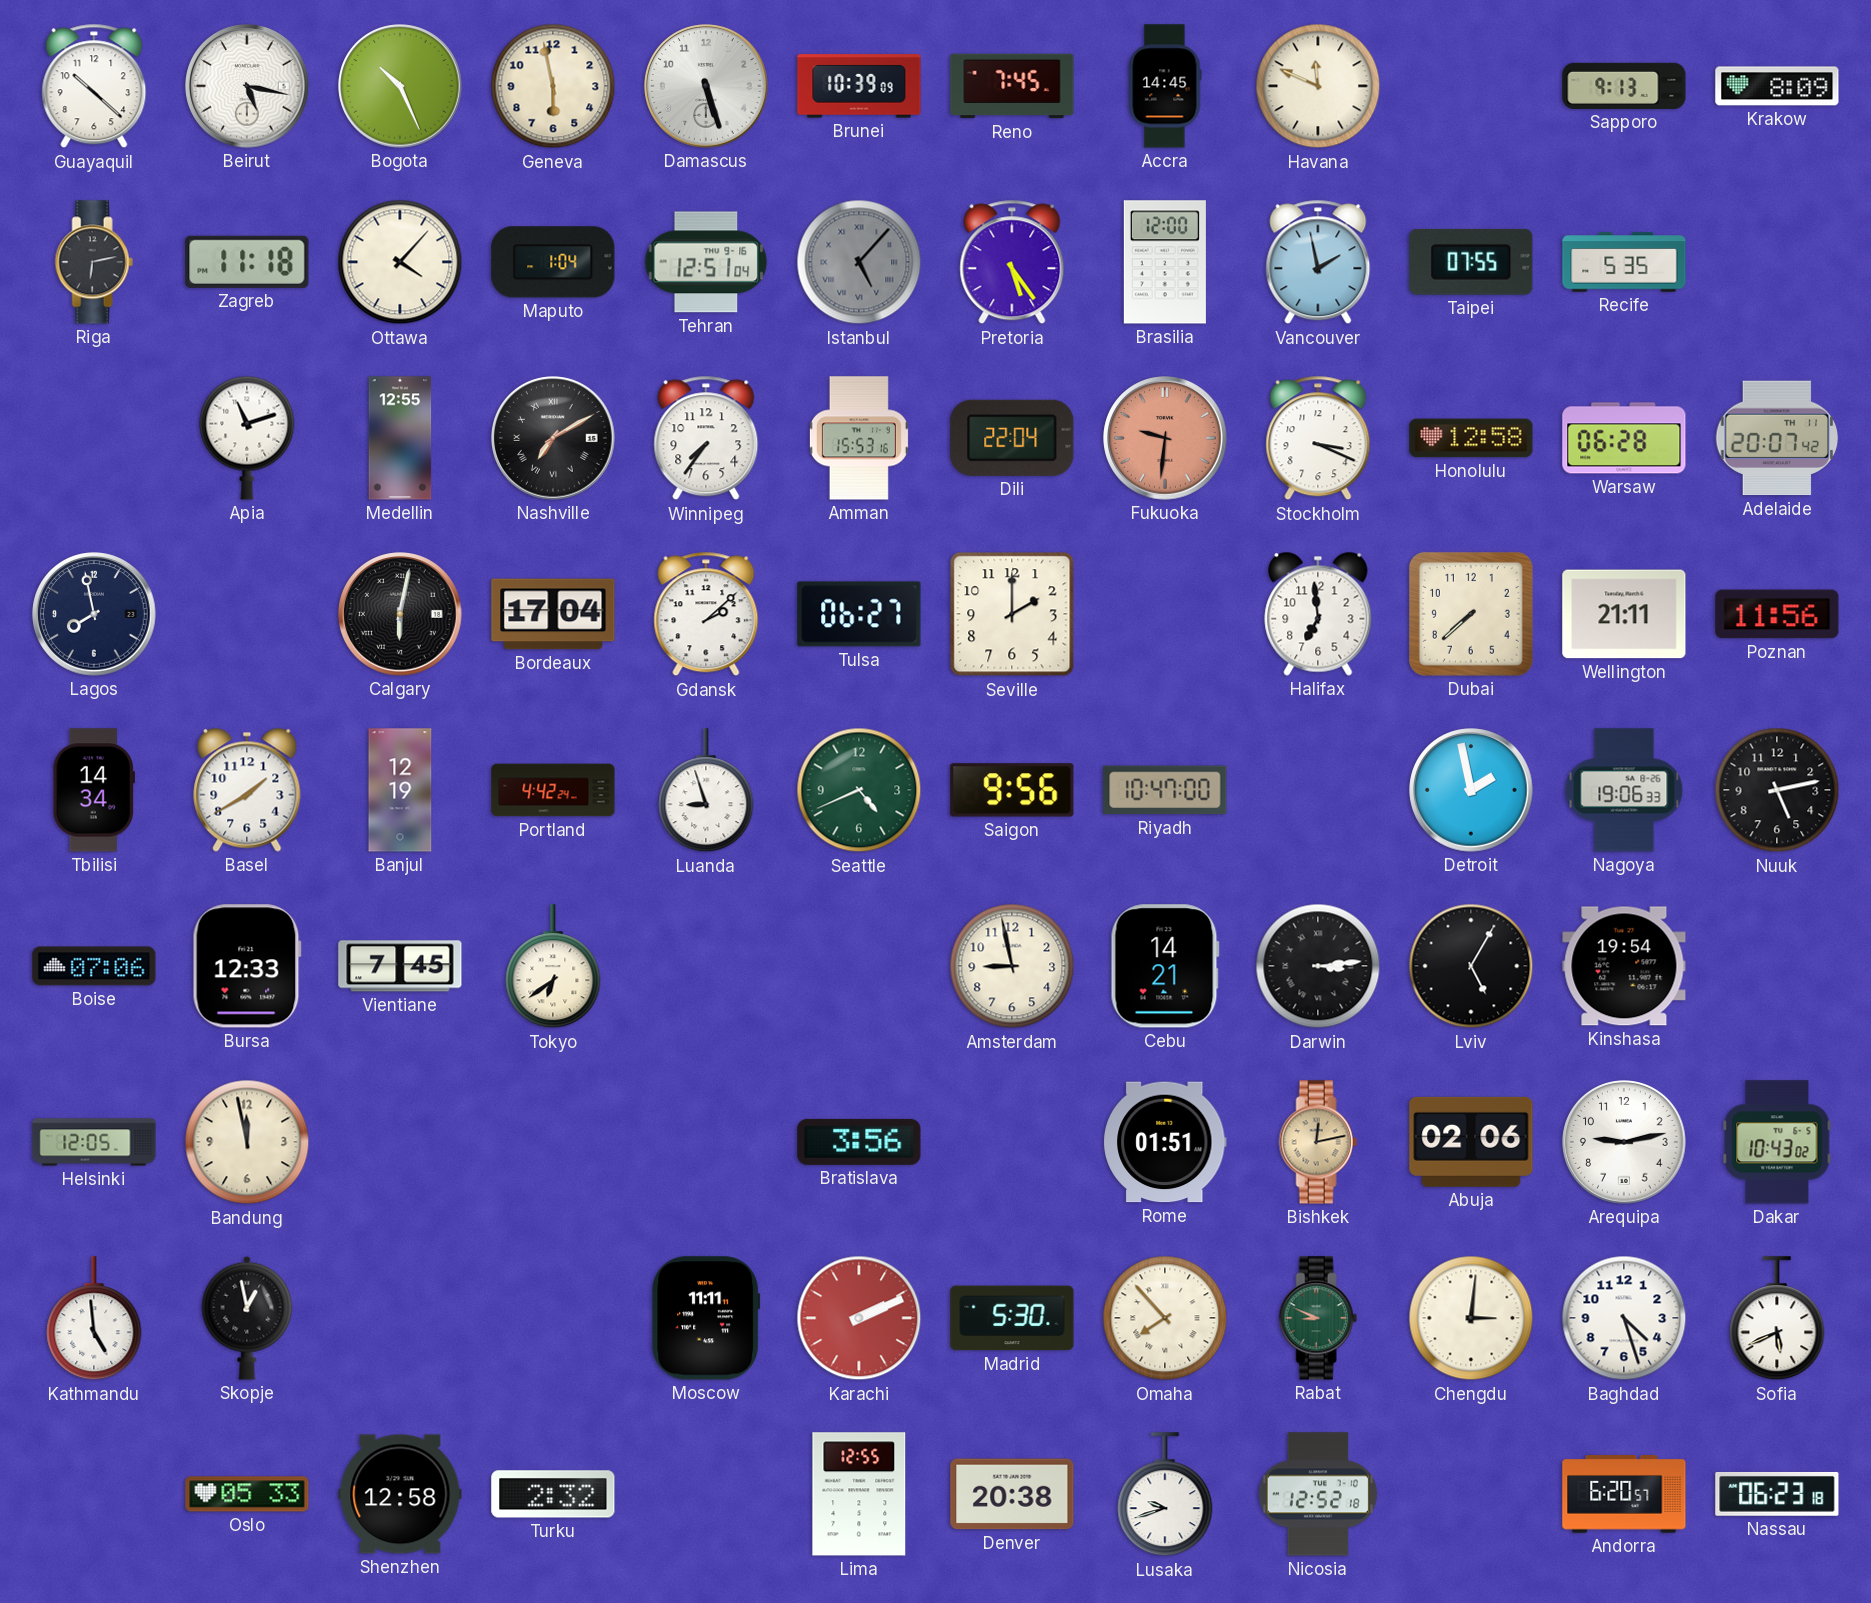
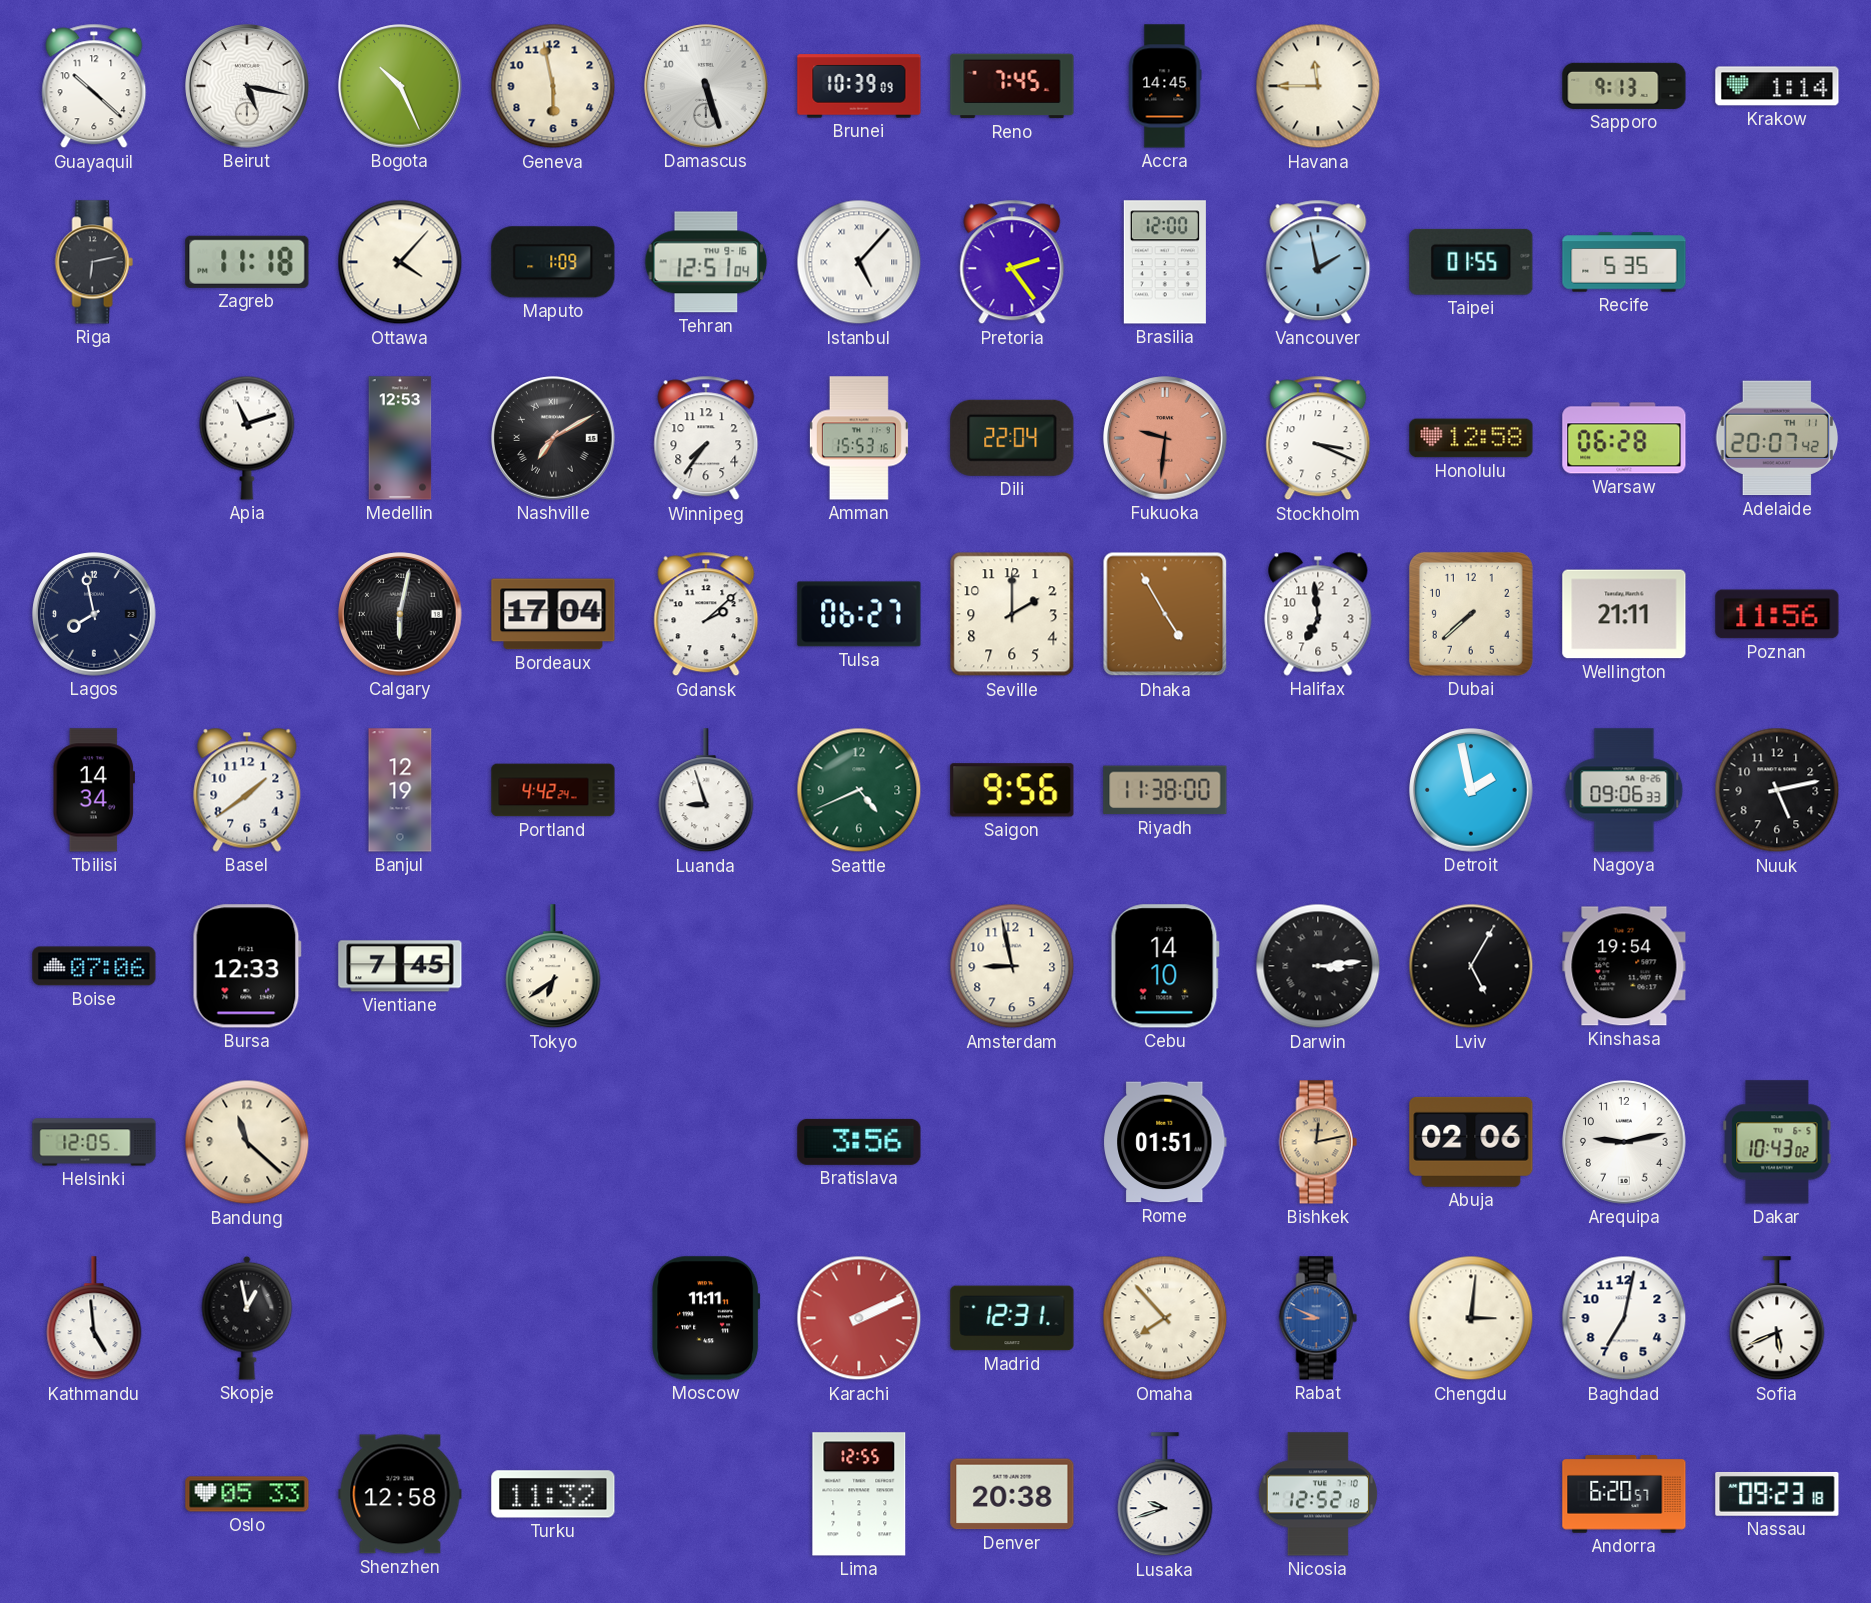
Havana: 11:49 -> 11:45
Krakow: 8:09 -> 1:14
Maputo: 1:04 -> 1:09
Istanbul dial: grey -> white
Pretoria: 5:24 -> 2:24
Taipei: 07:55 -> 01:55
Medellin: 12:55 -> 12:53
Dhaka: none -> 4:55
Basel: 1:40 -> 1:39
Riyadh: 10:47 -> 11:38
Nagoya: 19:06 -> 09:06
Cebu: 14:21 -> 14:10
Bandung: 11:58 -> 11:22
Madrid: 5:30 -> 12:31
Rabat dial: green -> blue
Baghdad: 4:27 -> 7:02
Turku: 2:32 -> 11:32
Nassau: 06:23 -> 09:23
